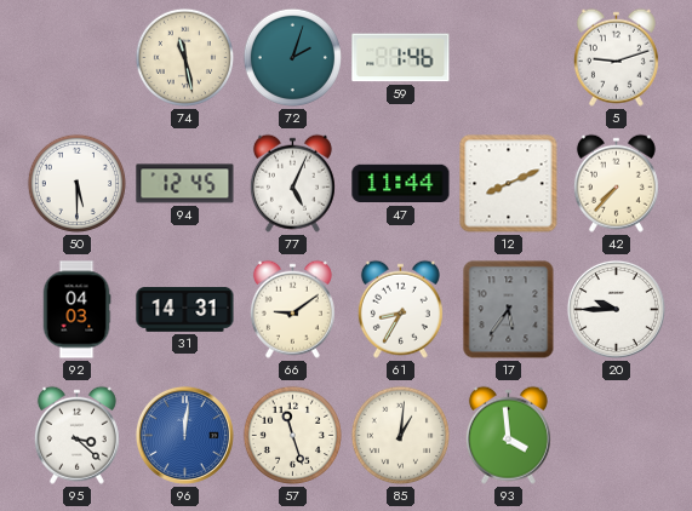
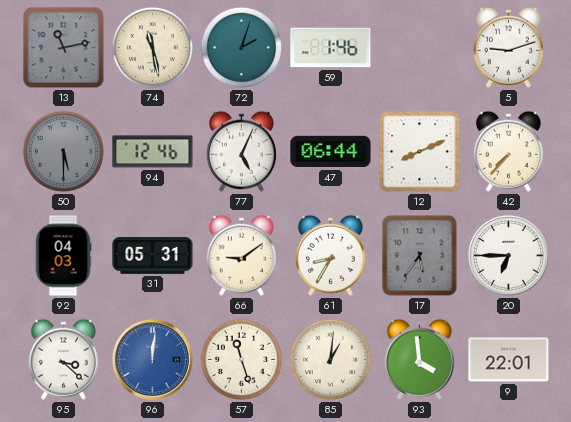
13: none -> 11:13
50 dial: white -> grey
94: 12:45 -> 12:46
47: 11:44 -> 06:44
31: 14:31 -> 05:31
20: 9:45 -> 6:45
9: none -> 22:01
